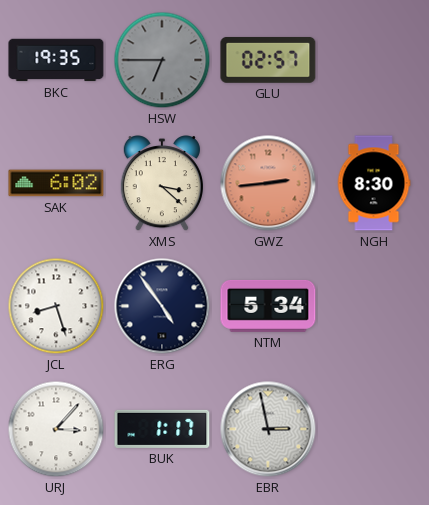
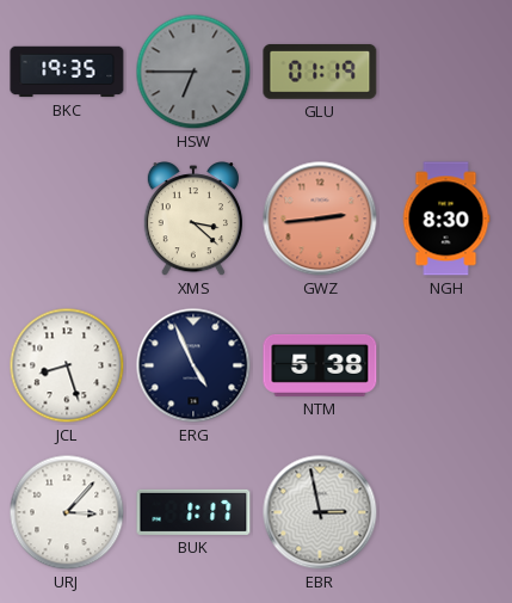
GLU: 02:57 -> 01:19
SAK: 6:02 -> none
ERG: 4:54 -> 4:56
NTM: 5:34 -> 5:38
